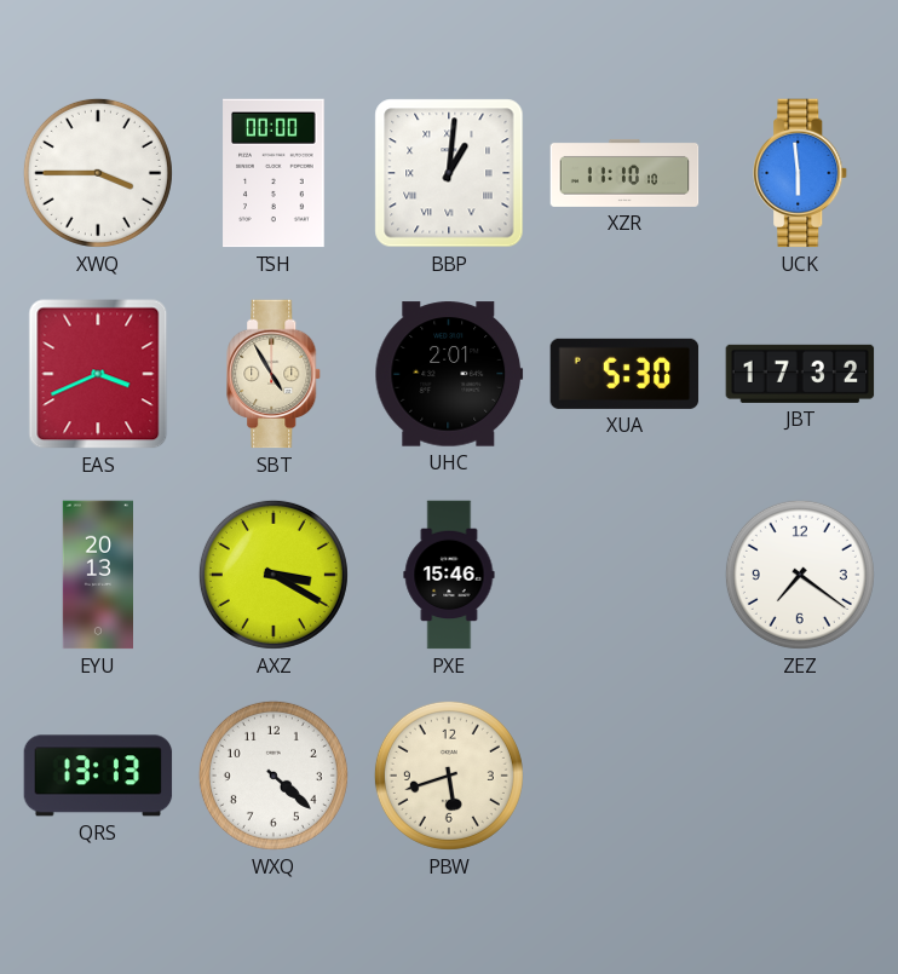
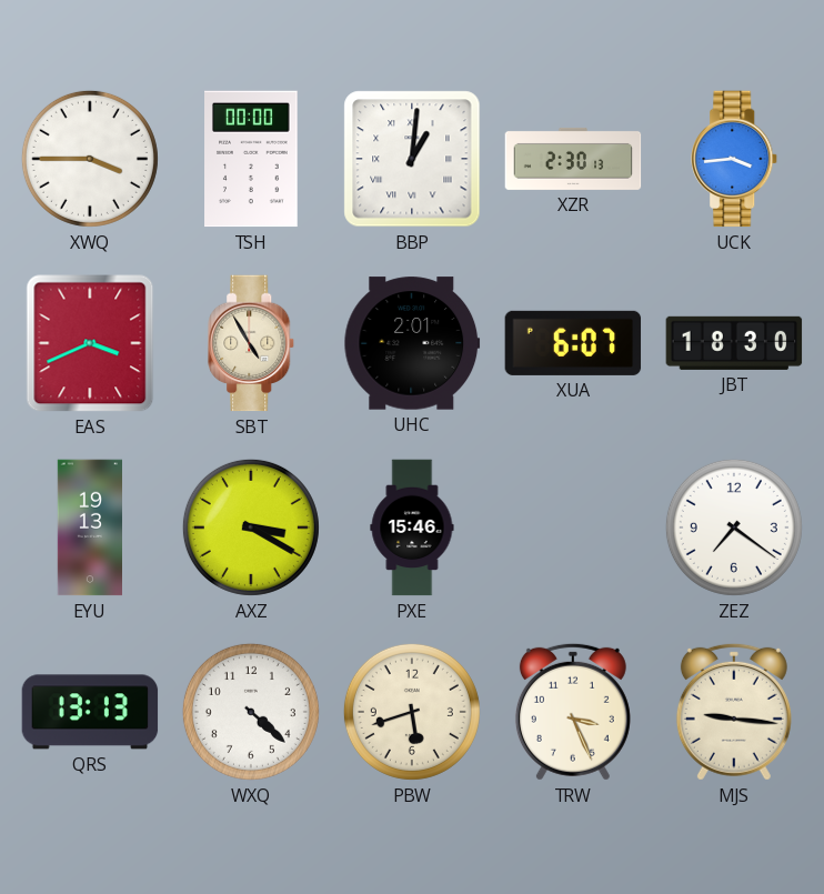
XZR: 11:10 -> 2:30
UCK: 5:59 -> 3:44
XUA: 5:30 -> 6:07
JBT: 17:32 -> 18:30
EYU: 20:13 -> 19:13
TRW: none -> 3:26
MJS: none -> 9:16
